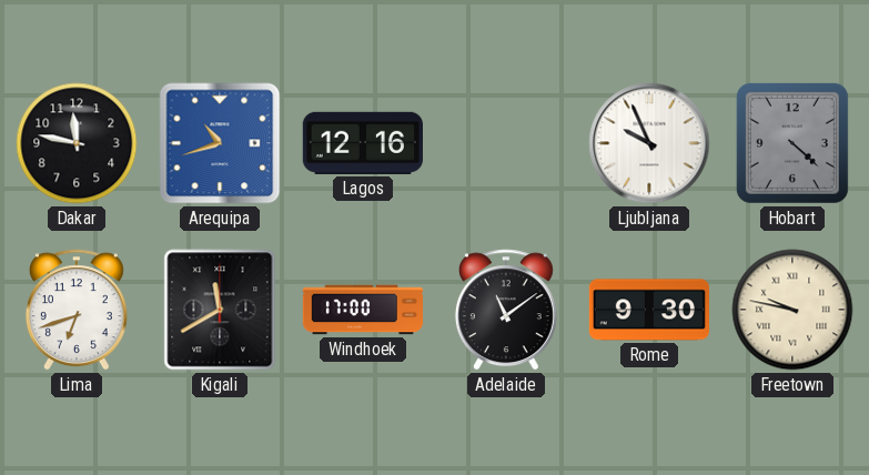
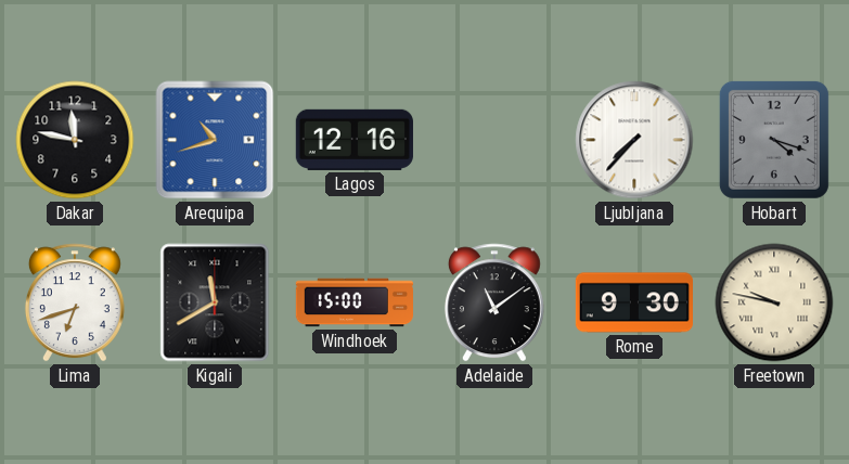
Ljubljana: 9:56 -> 7:37
Hobart: 4:22 -> 4:18
Windhoek: 17:00 -> 15:00
